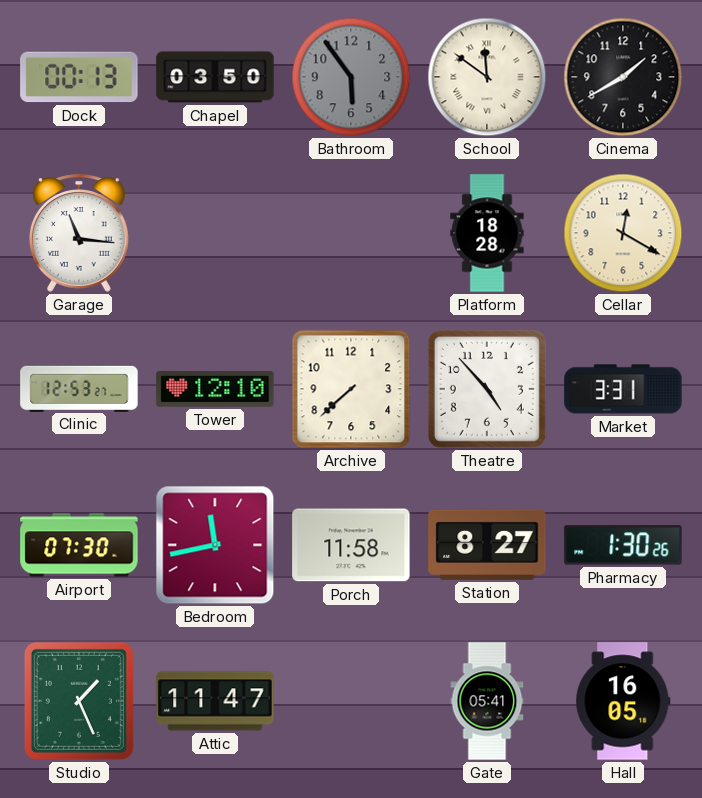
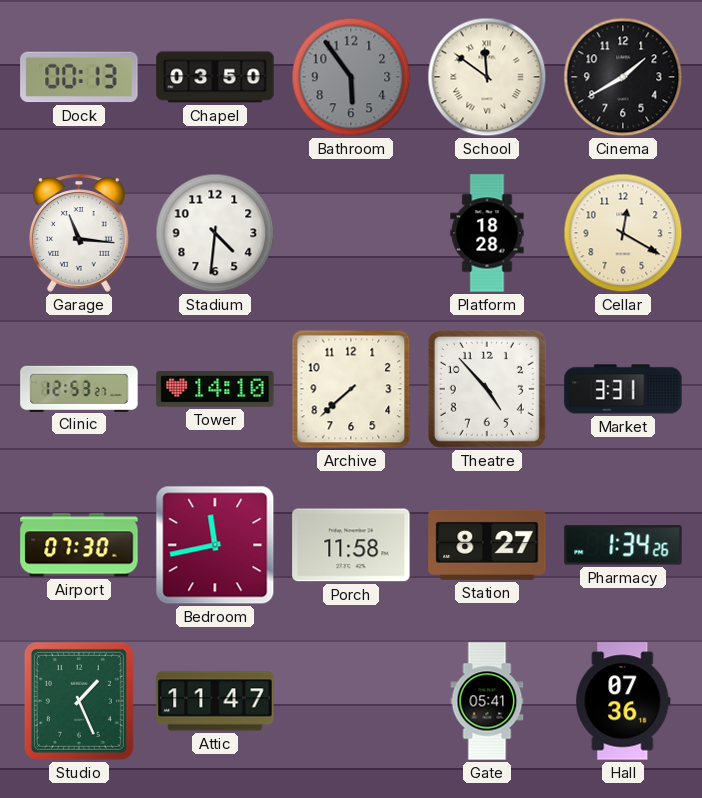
Stadium: none -> 4:31
Tower: 12:10 -> 14:10
Pharmacy: 1:30 -> 1:34
Hall: 16:05 -> 07:36
